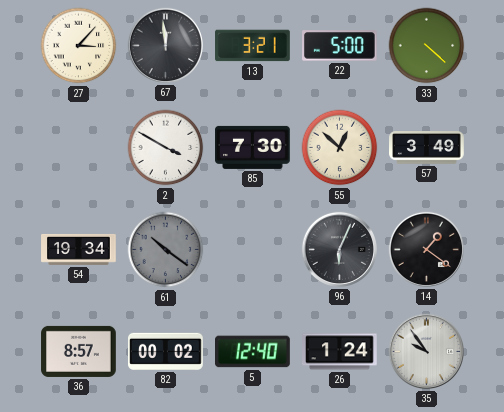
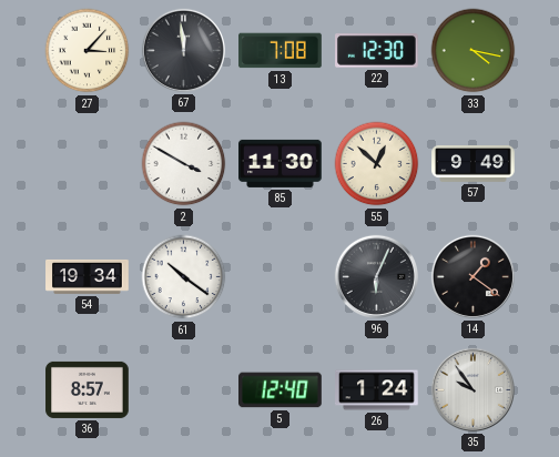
13: 3:21 -> 7:08
22: 5:00 -> 12:30
33: 4:22 -> 4:17
85: 7:30 -> 11:30
57: 3:49 -> 9:49
61 dial: grey -> white
82: 00:02 -> none
